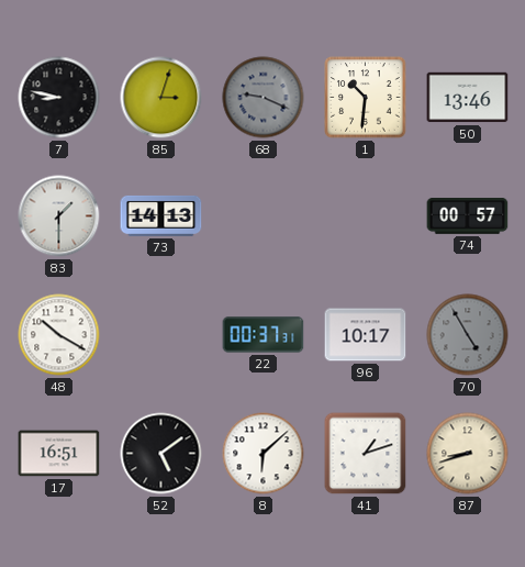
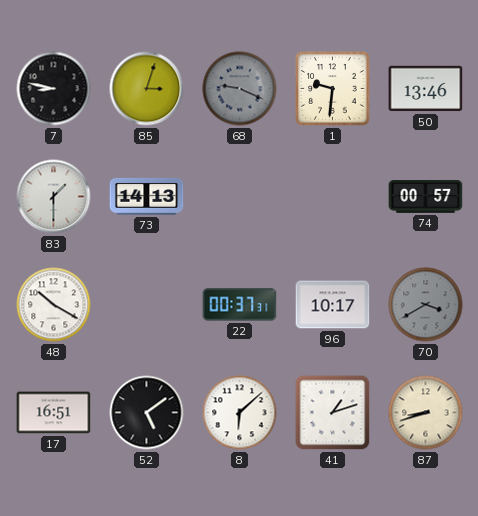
1: 10:31 -> 9:31
70: 4:55 -> 3:40
